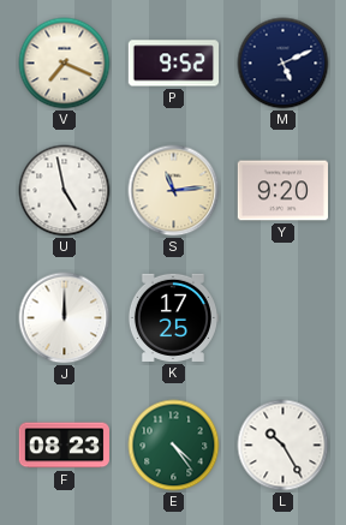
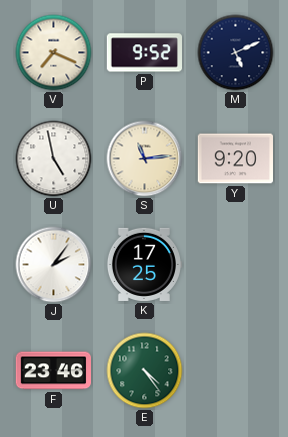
J: 12:00 -> 2:06
F: 08:23 -> 23:46
L: 10:25 -> none
